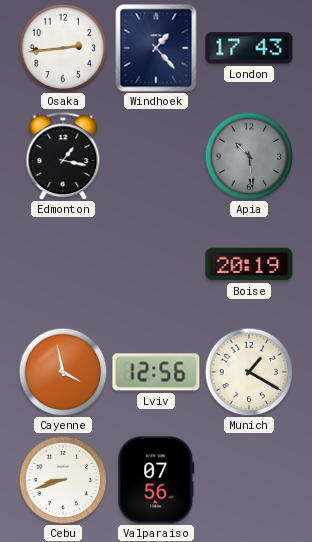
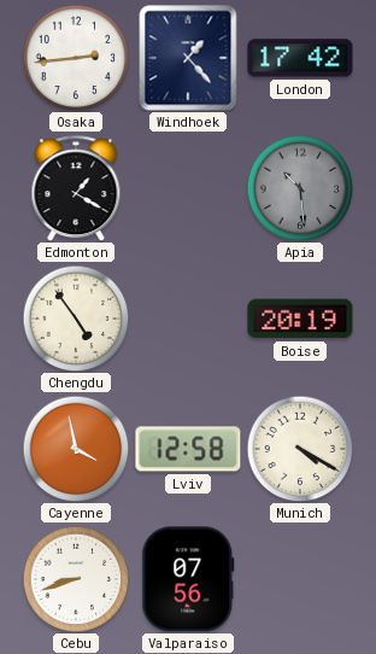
London: 17:43 -> 17:42
Edmonton: 1:17 -> 1:20
Chengdu: none -> 4:54
Lviv: 12:56 -> 12:58
Munich: 1:20 -> 4:20
